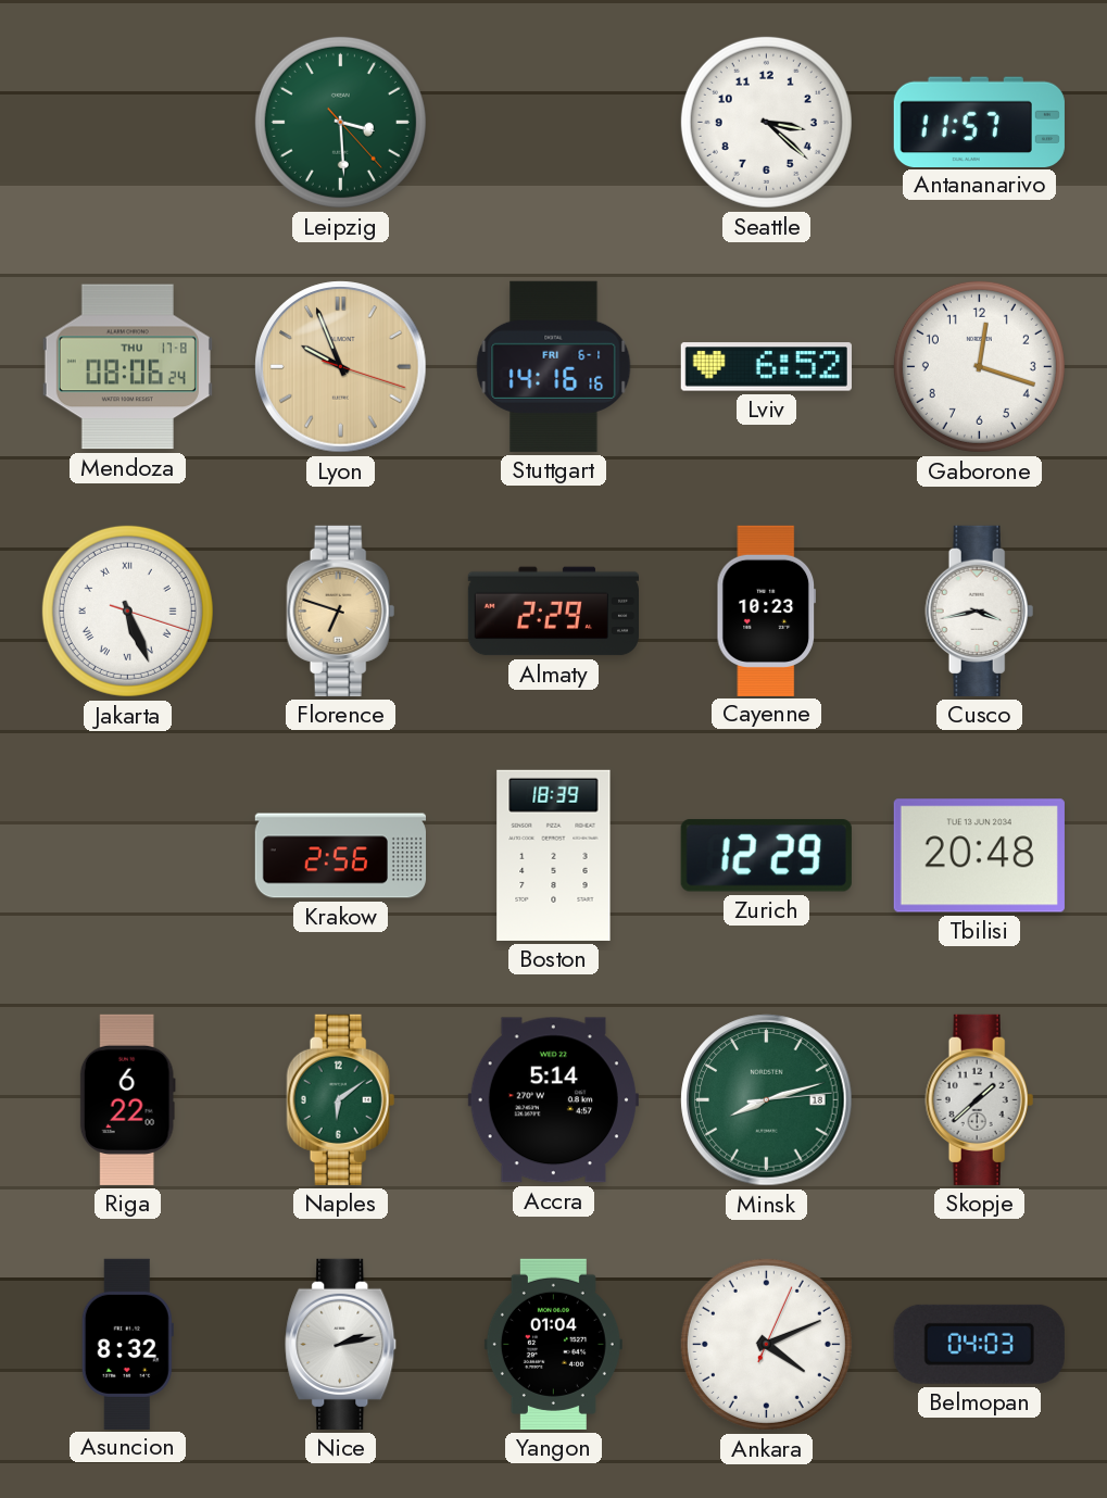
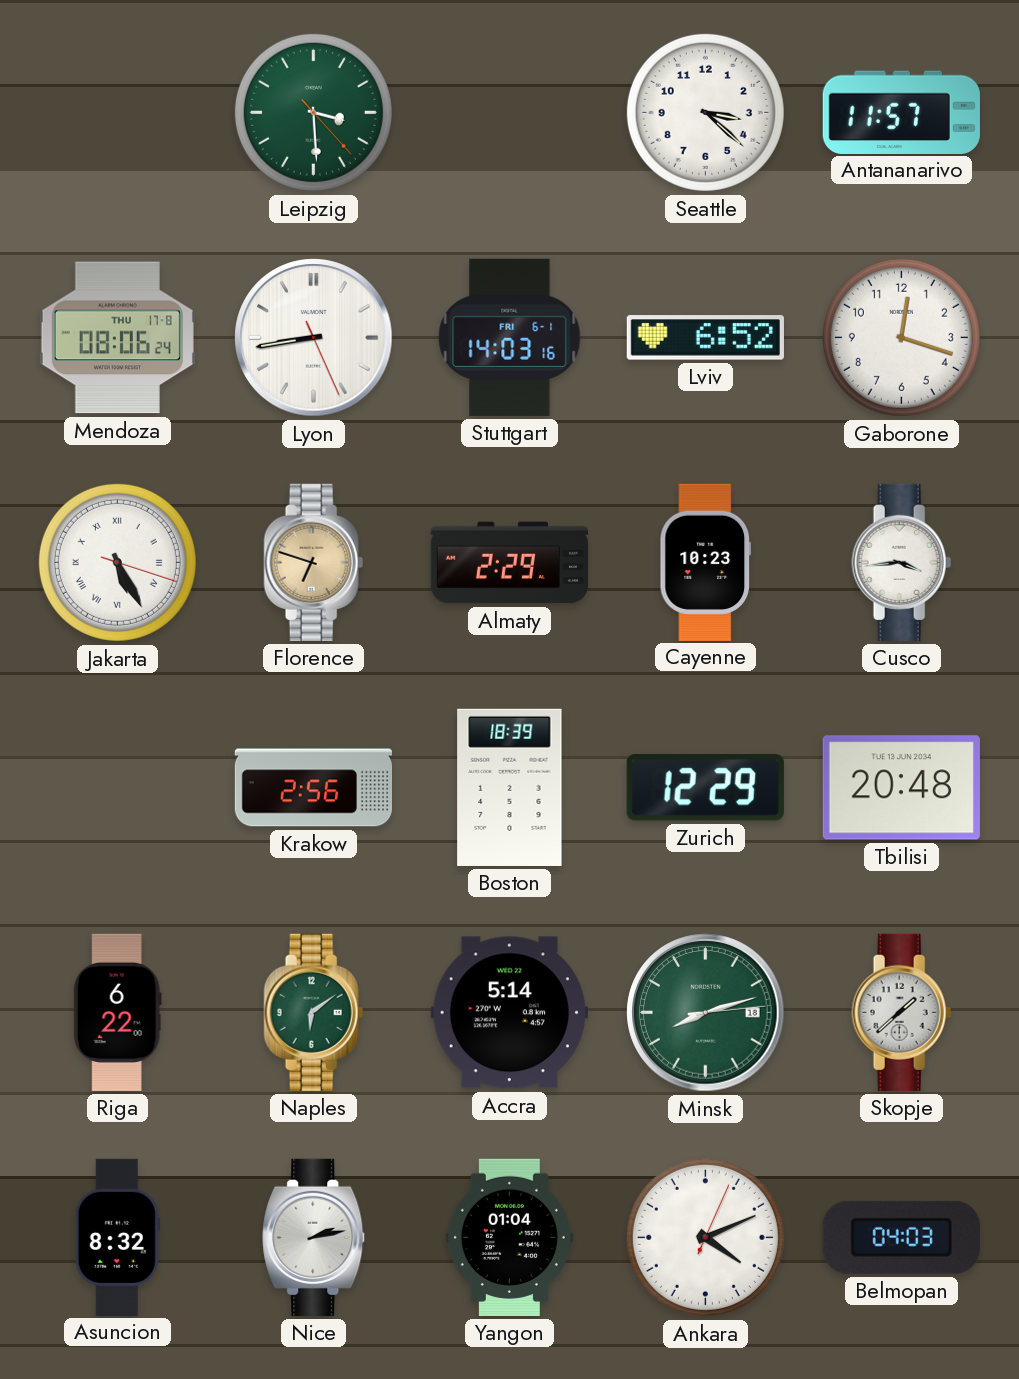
Lyon: 9:56 -> 8:43
Lyon dial: champagne -> white
Stuttgart: 14:16 -> 14:03
Jakarta: 5:26 -> 5:25
Cusco: 3:43 -> 3:44
